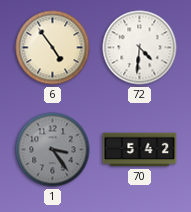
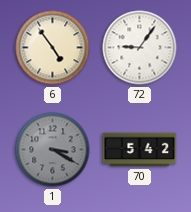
72: 4:31 -> 9:06
1: 3:24 -> 3:20
